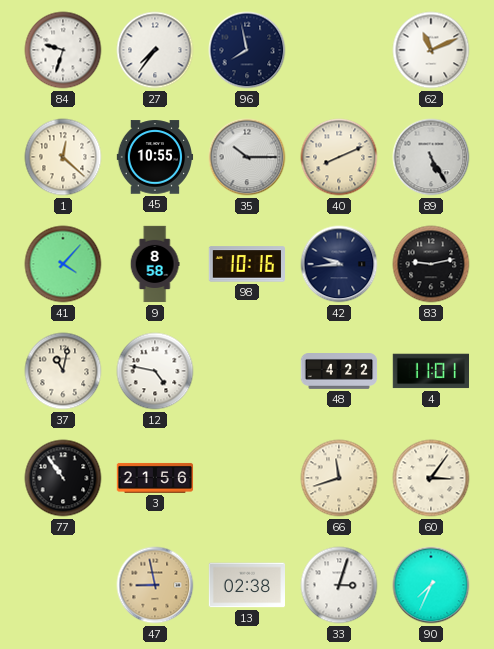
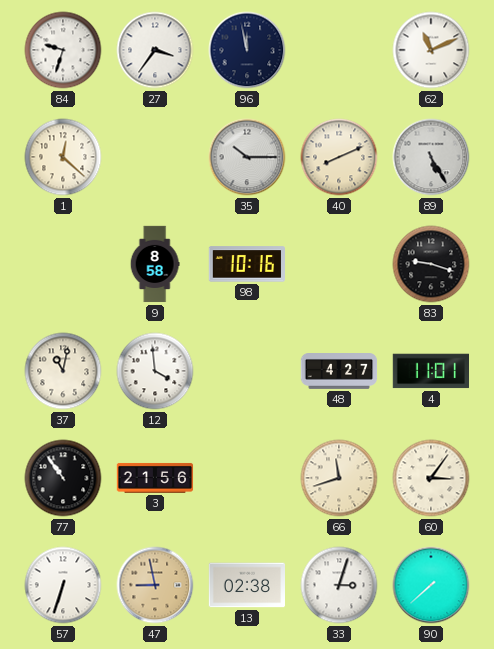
27: 7:36 -> 3:36
96: 7:58 -> 11:58
45: 10:55 -> none
41: 4:07 -> none
42: 9:44 -> none
83: 9:13 -> 9:18
12: 4:47 -> 3:59
48: 4:22 -> 4:27
57: none -> 6:33
90: 7:34 -> 7:38
